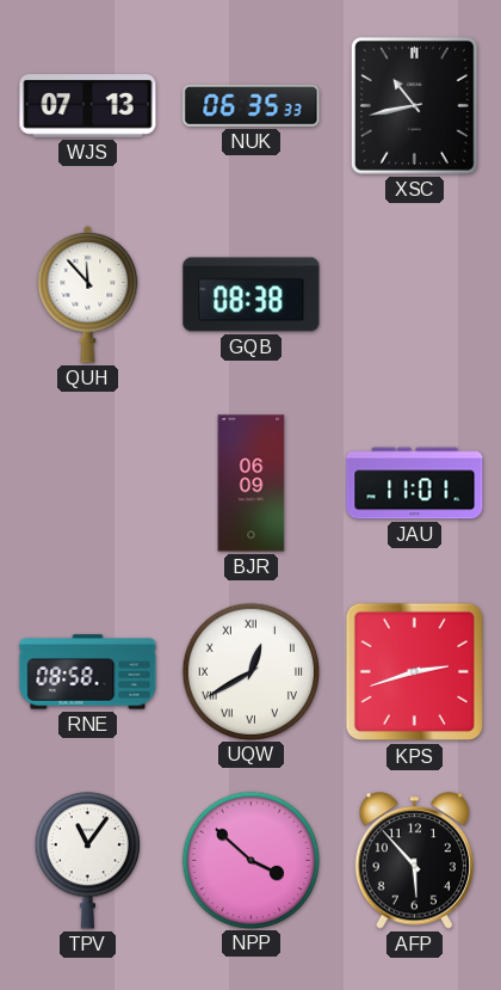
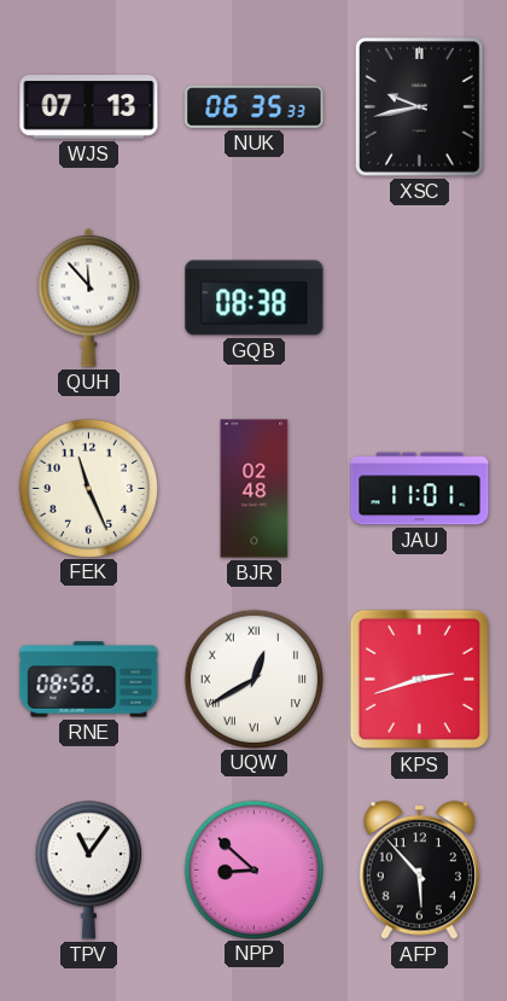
XSC: 10:43 -> 9:43
FEK: none -> 11:26
BJR: 06:09 -> 02:48
NPP: 3:52 -> 8:52
